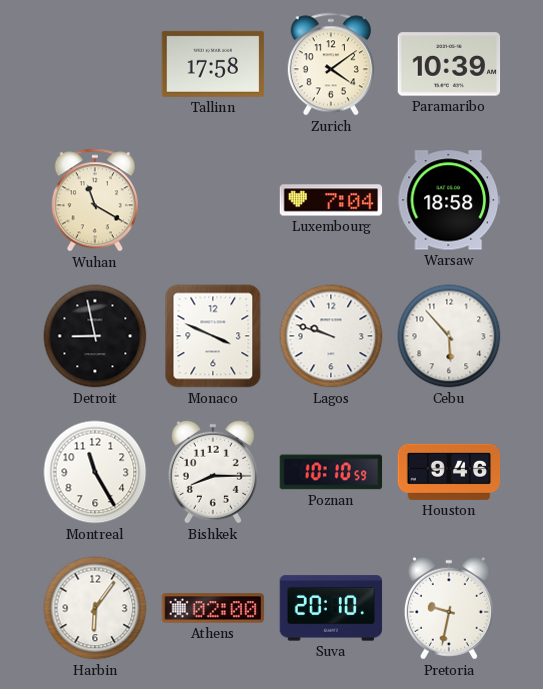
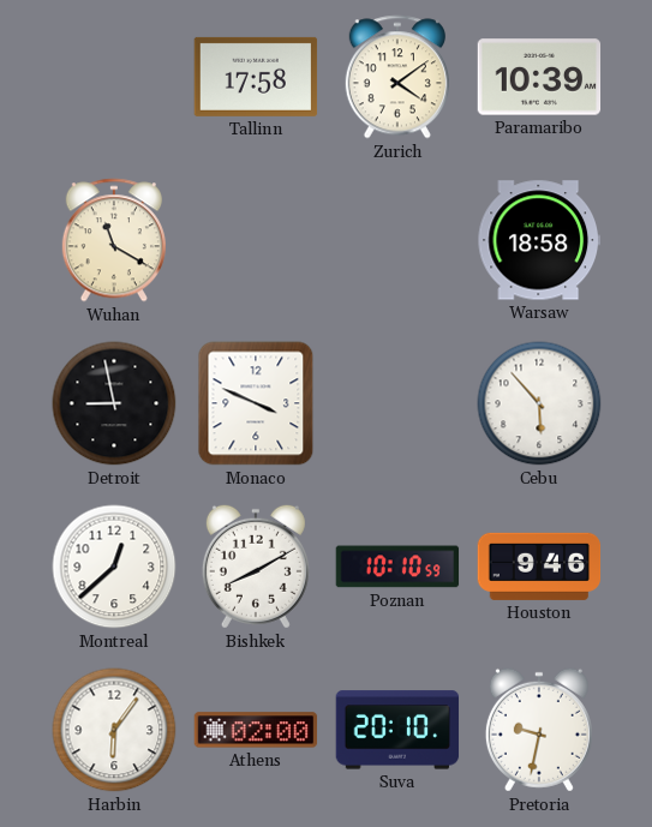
Luxembourg: 7:04 -> none
Lagos: 9:48 -> none
Montreal: 11:25 -> 12:38
Bishkek: 8:15 -> 8:10
